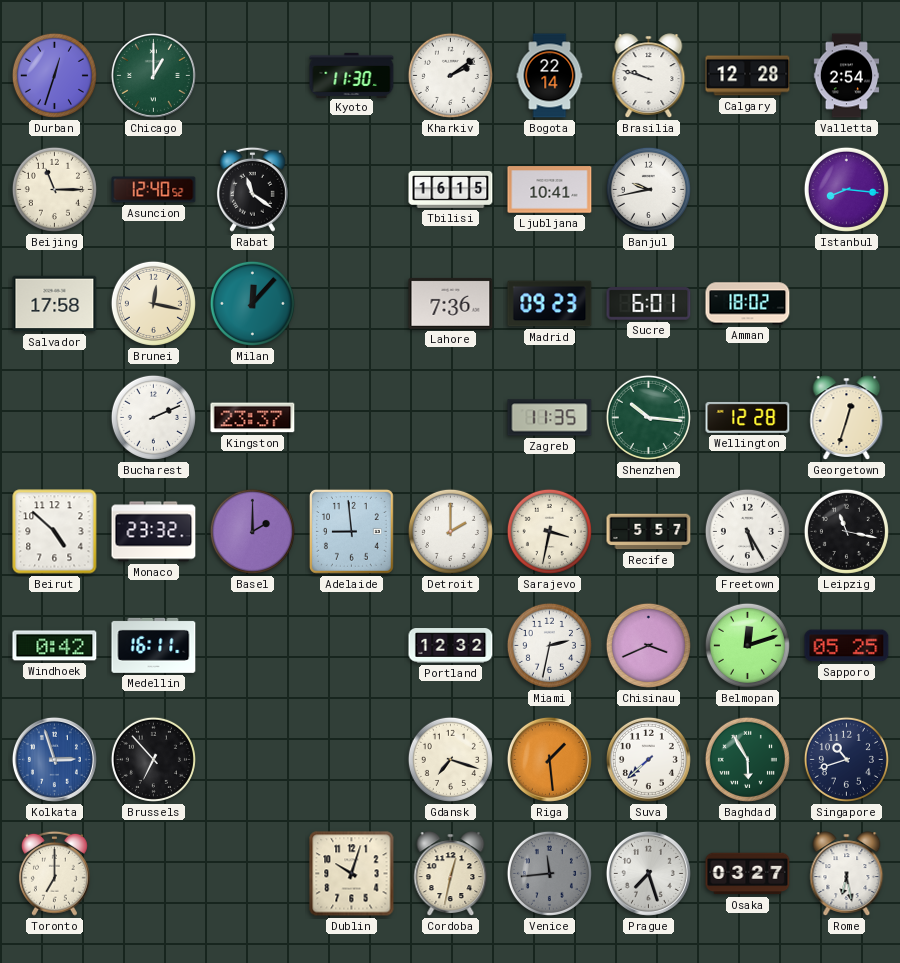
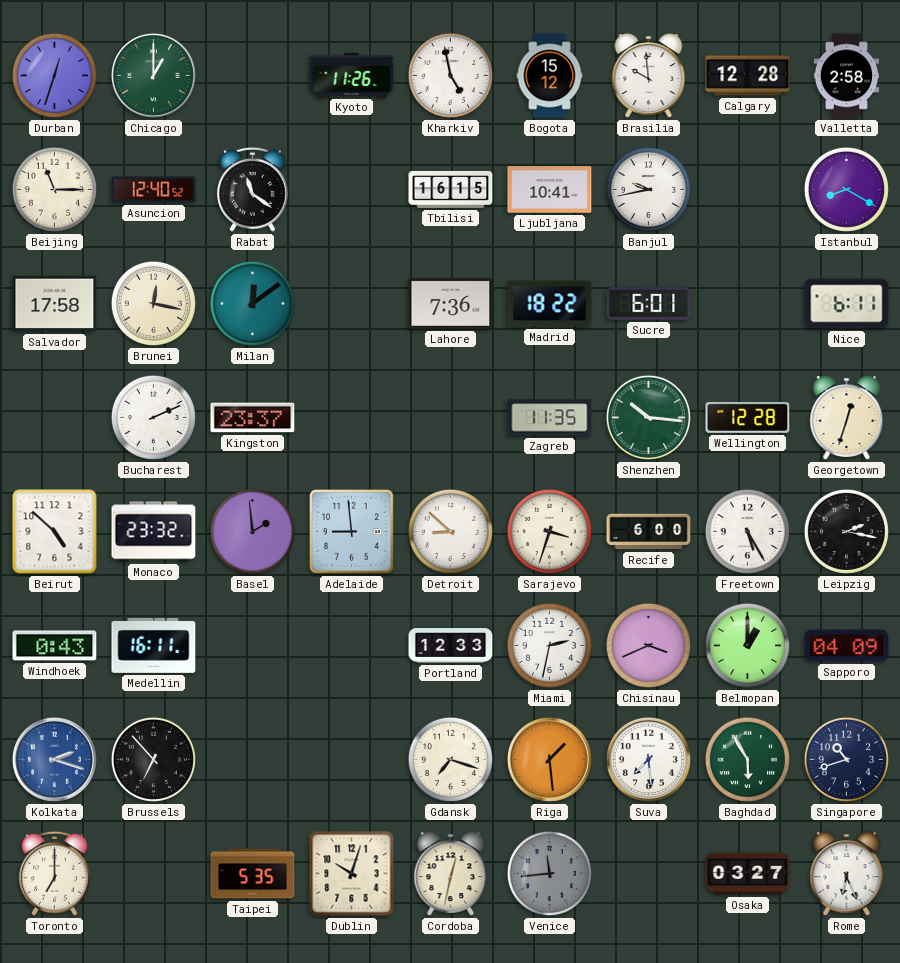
Kyoto: 11:30 -> 11:26
Kharkiv: 2:09 -> 4:58
Bogota: 22:14 -> 15:12
Brasilia: 9:48 -> 9:59
Valletta: 2:54 -> 2:58
Istanbul: 8:16 -> 8:20
Milan: 12:07 -> 12:09
Madrid: 09:23 -> 18:22
Amman: 18:02 -> none
Nice: none -> 6:11
Basel: 2:00 -> 1:59
Detroit: 2:00 -> 8:52
Sarajevo: 3:32 -> 3:33
Recife: 5:57 -> 6:00
Leipzig: 11:17 -> 2:17
Windhoek: 0:42 -> 0:43
Portland: 12:32 -> 12:33
Belmopan: 12:12 -> 1:00
Sapporo: 05:25 -> 04:09
Kolkata: 2:57 -> 2:18
Suva: 7:38 -> 7:29
Taipei: none -> 5:35
Prague: 7:27 -> none
Rome: 6:28 -> 6:26
